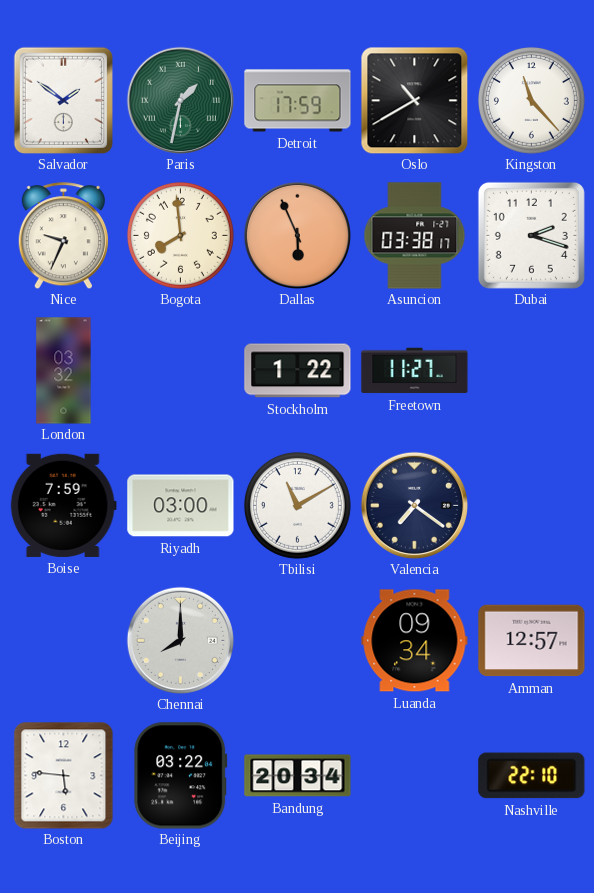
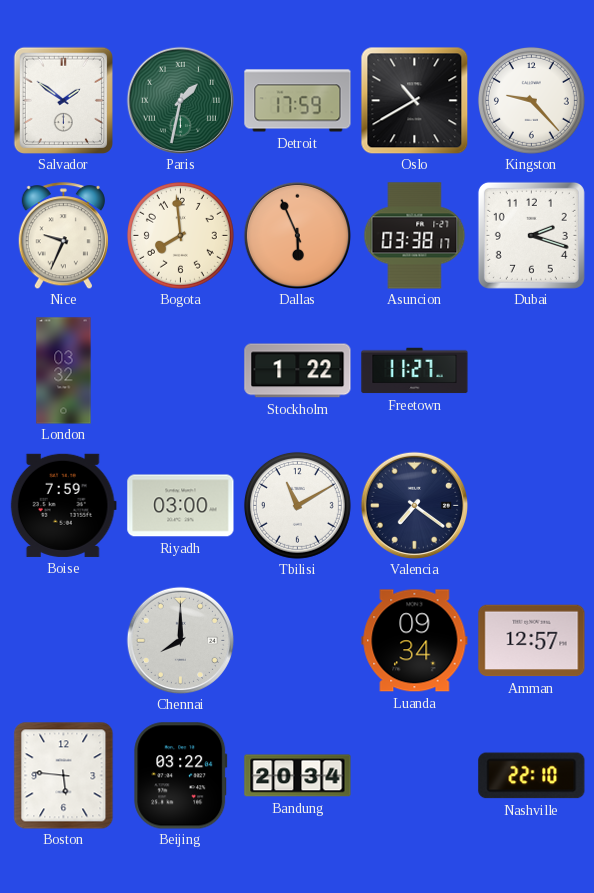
Kingston: 11:23 -> 9:23
